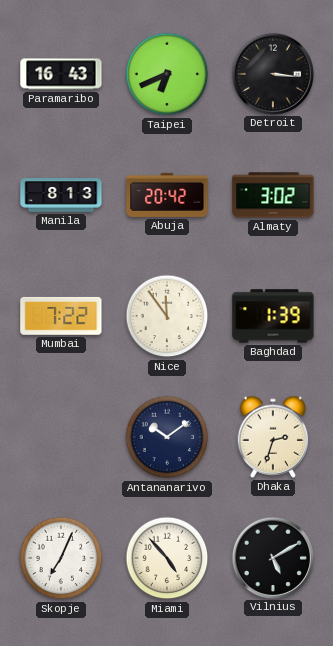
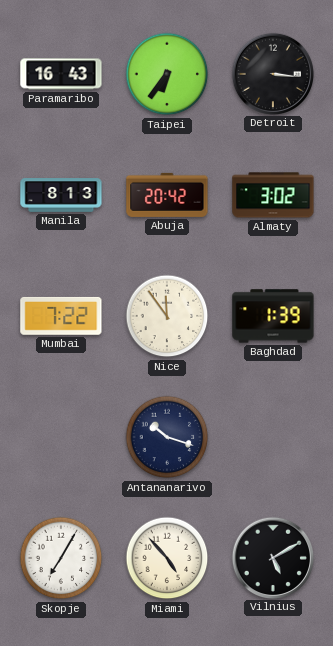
Taipei: 6:41 -> 6:36
Antananarivo: 10:09 -> 10:18
Dhaka: 2:33 -> none
Skopje: 7:04 -> 7:05
